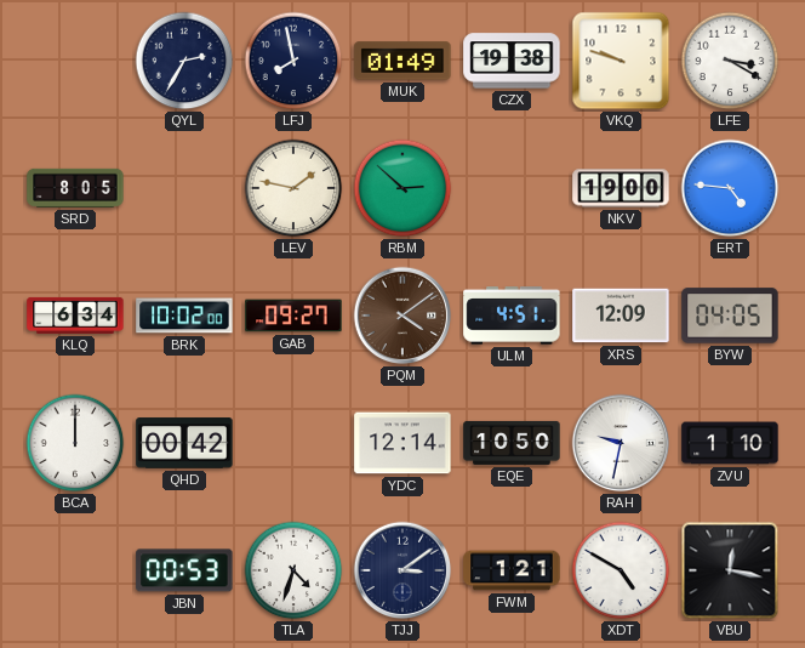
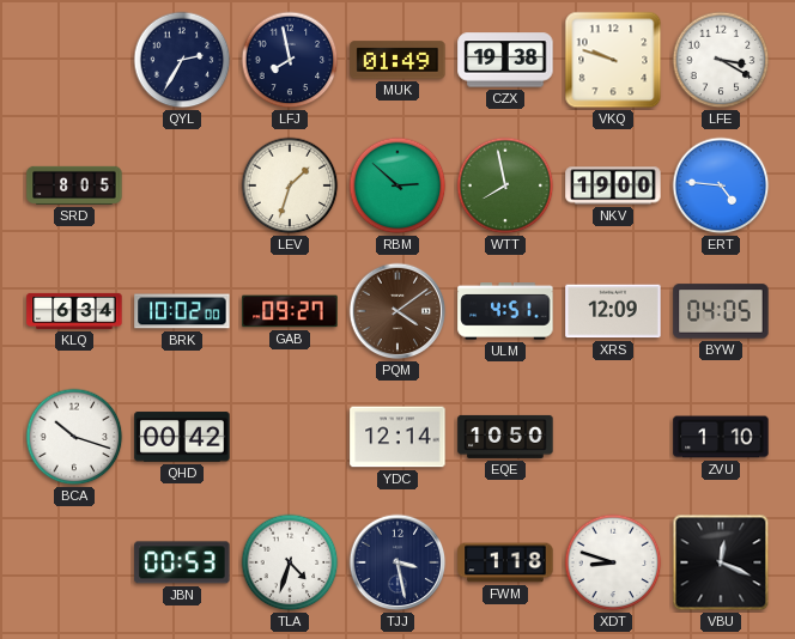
LEV: 1:47 -> 1:33
WTT: none -> 7:58
BCA: 12:00 -> 10:18
RAH: 9:32 -> none
TJJ: 3:09 -> 3:28
FWM: 1:21 -> 1:18
XDT: 4:50 -> 8:48
VBU: 12:17 -> 12:19
